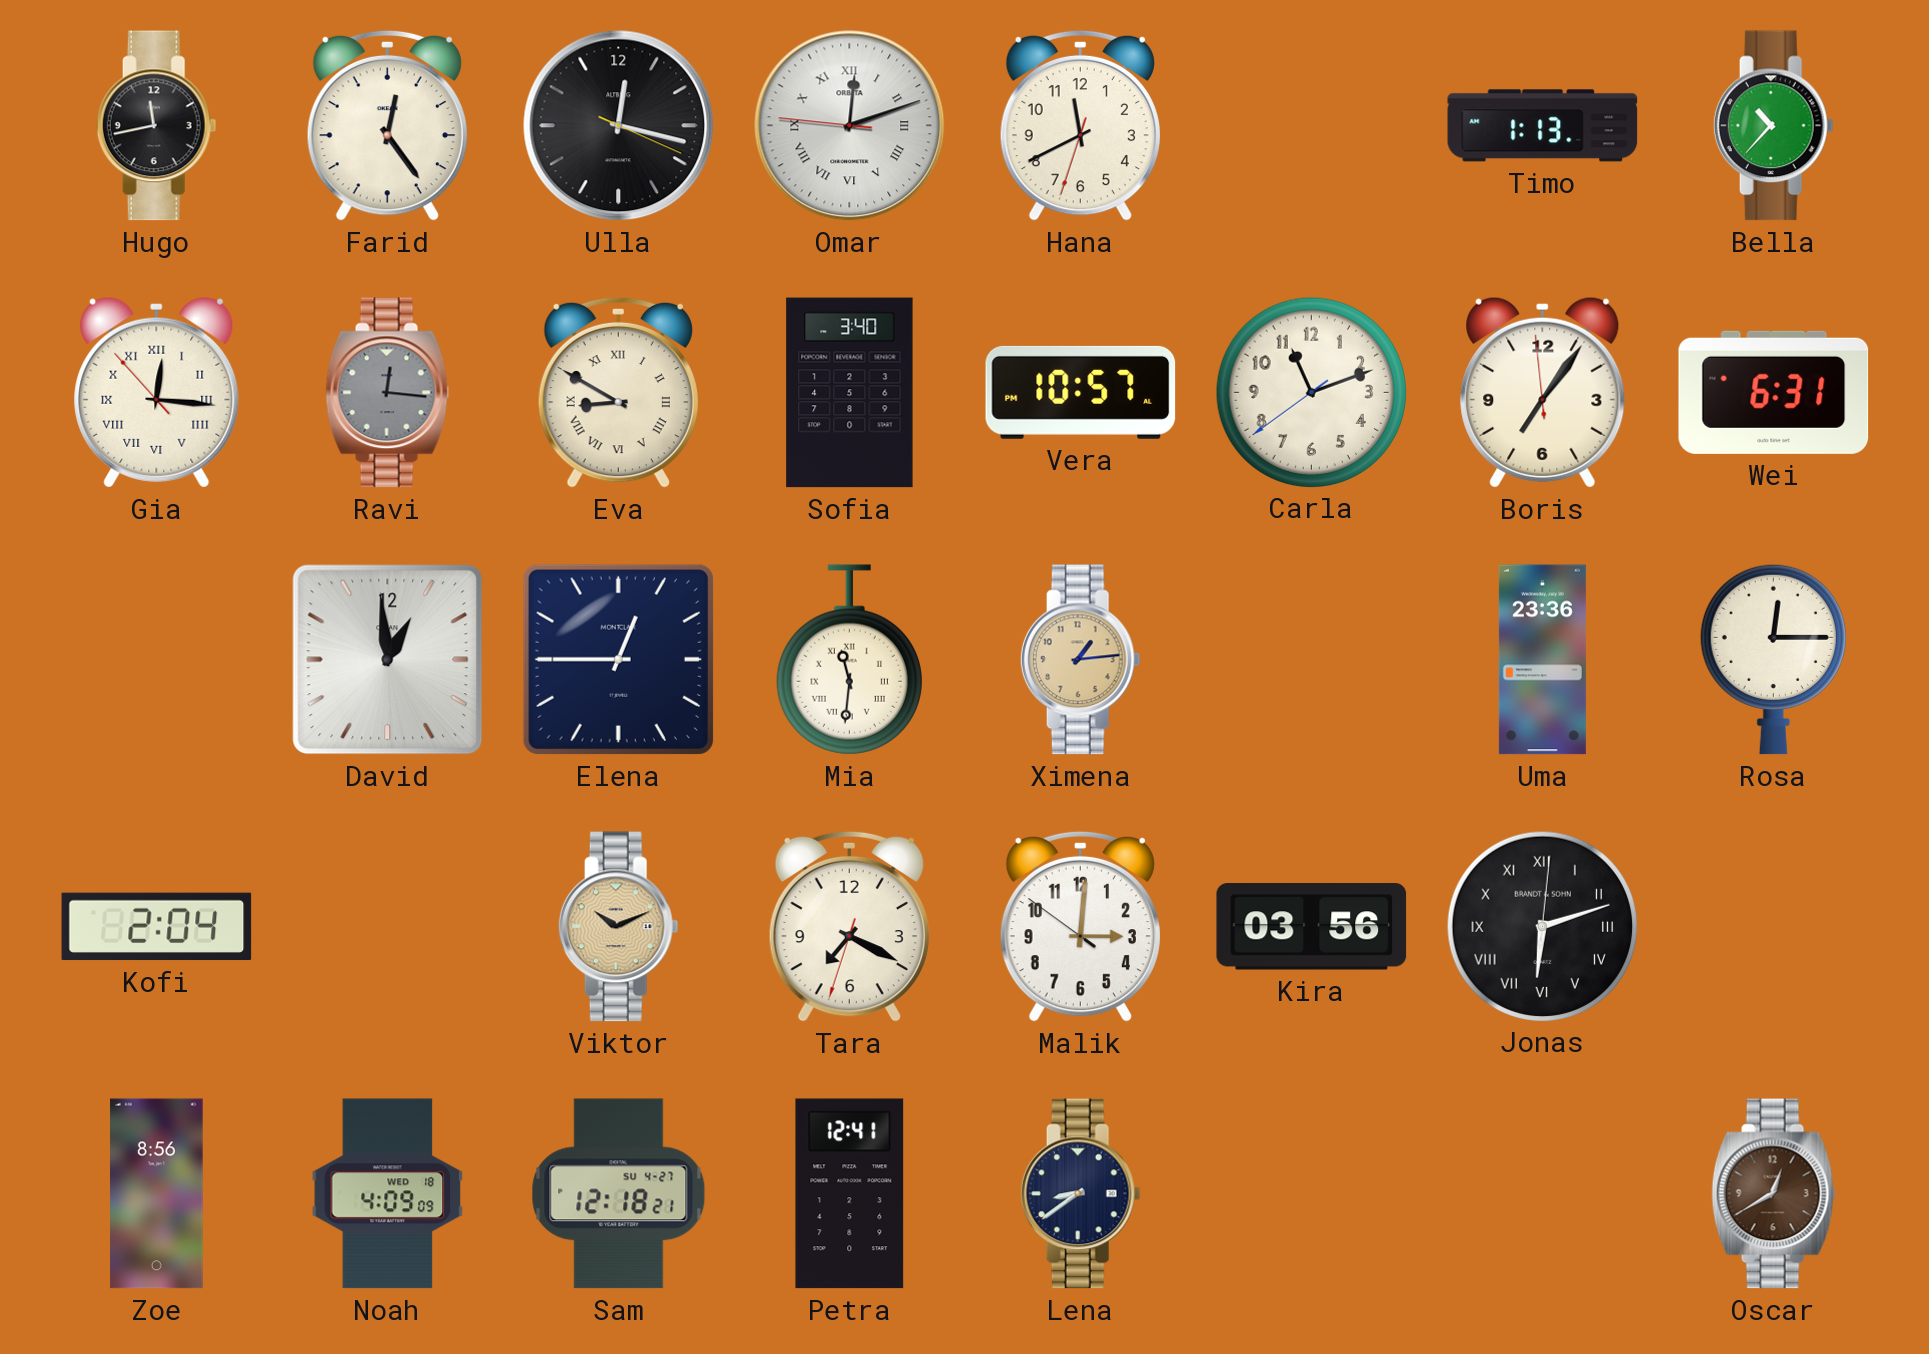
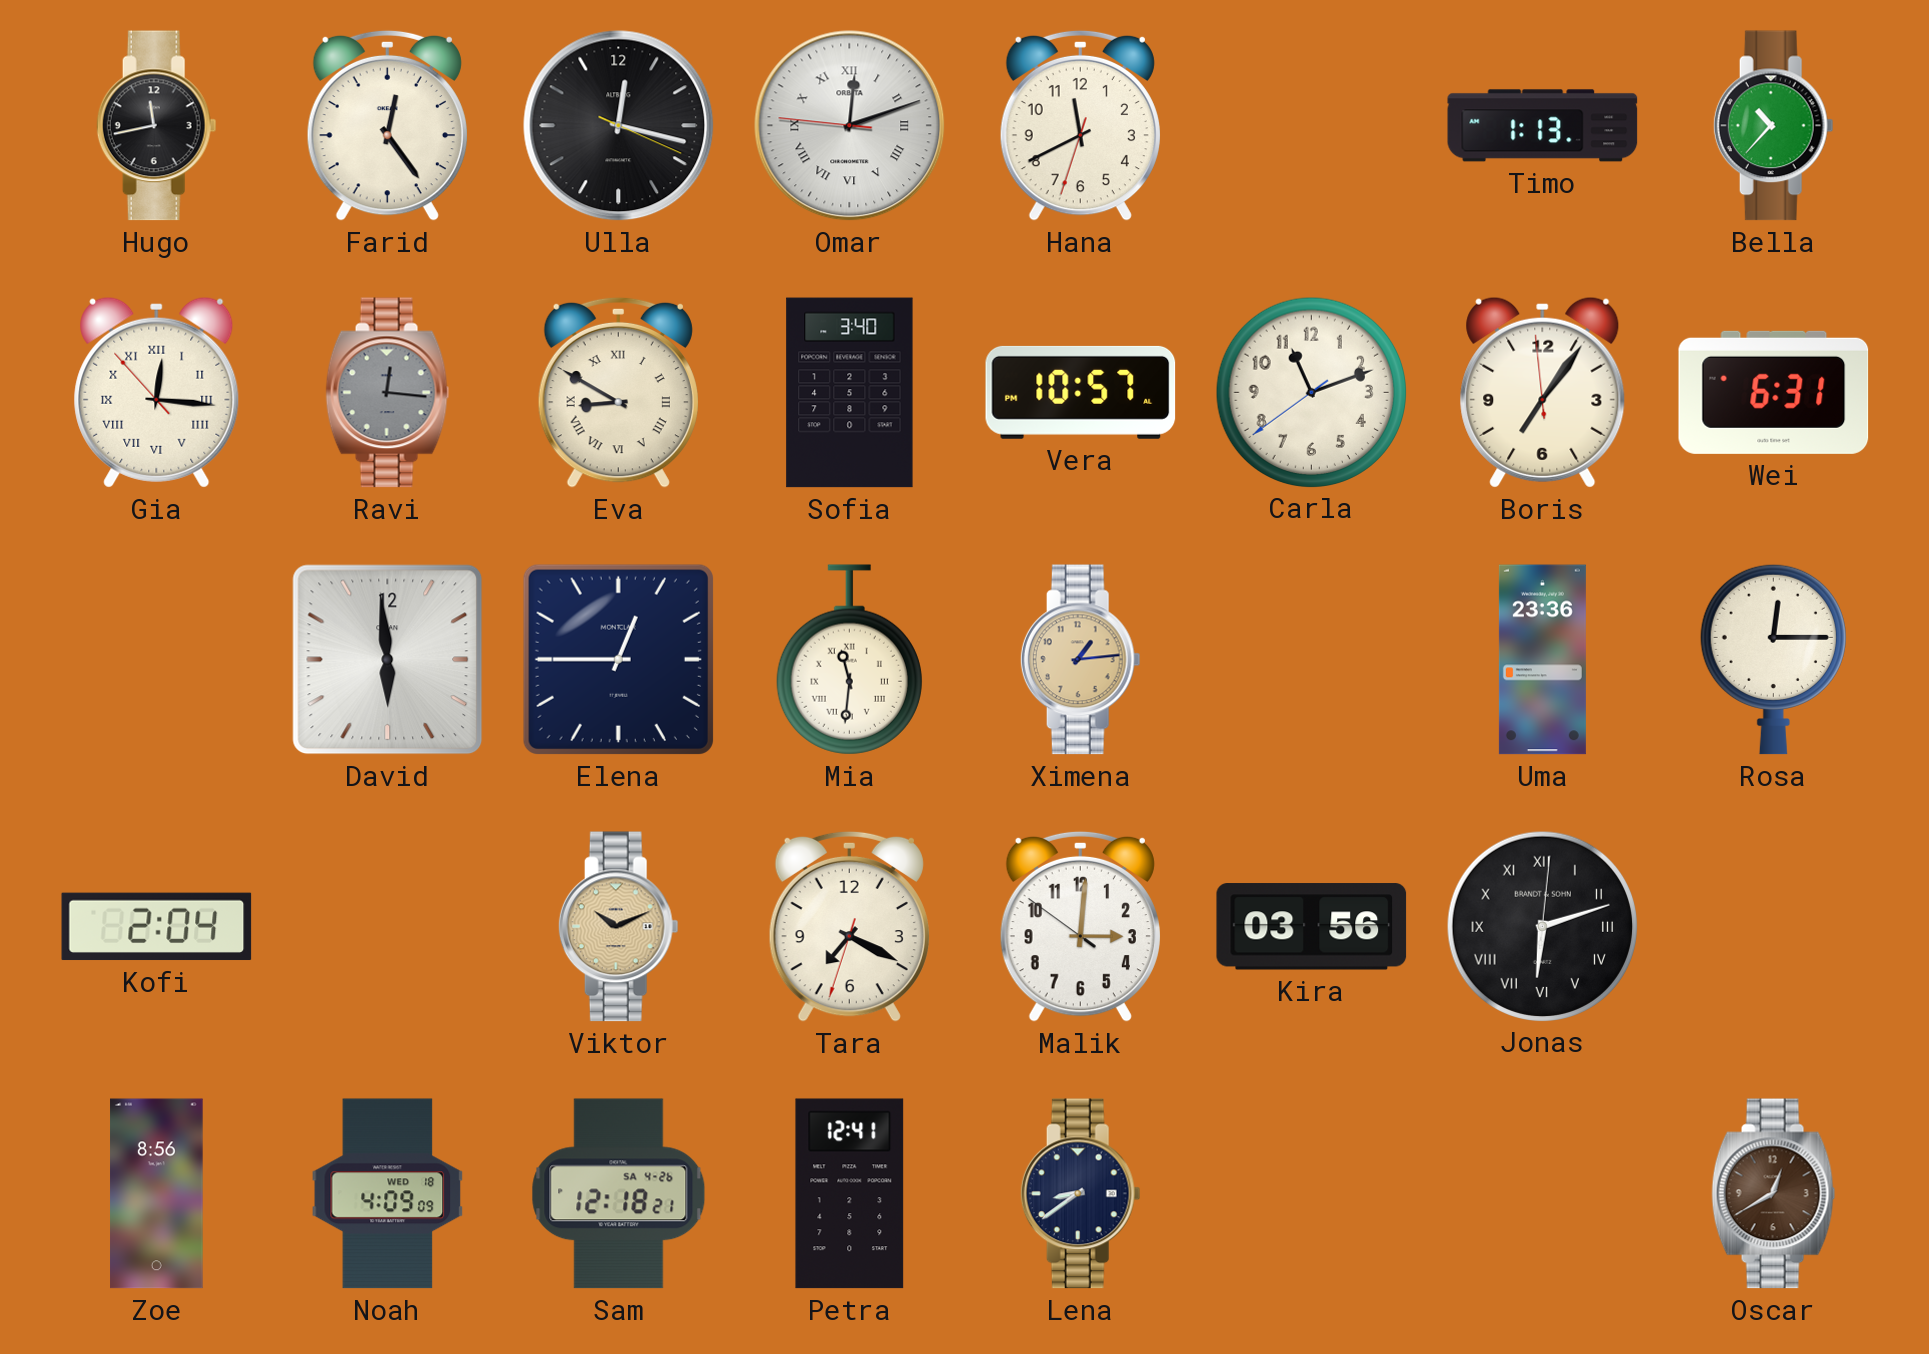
David: 12:59 -> 5:59
Sam date: SU 4-27 -> SA 4-26
